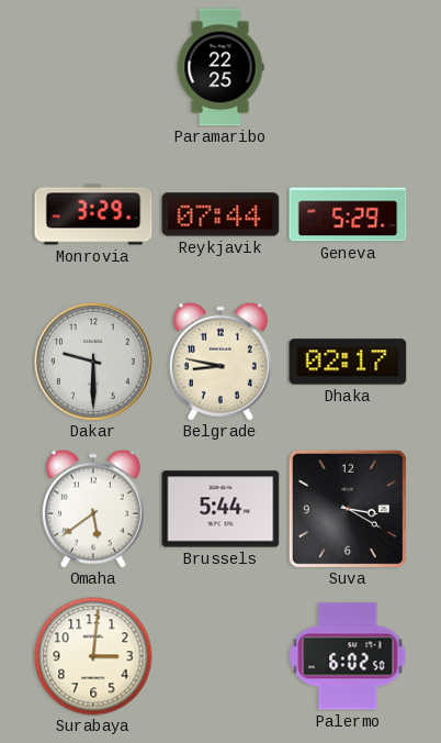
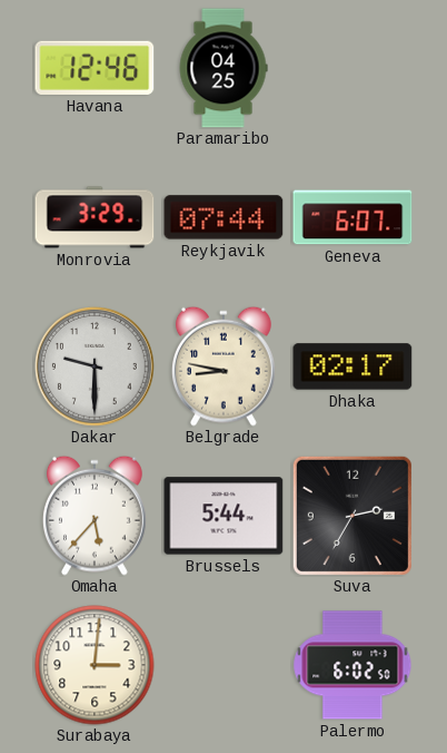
Havana: none -> 12:46
Paramaribo: 22:25 -> 04:25
Geneva: 5:29 -> 6:07
Omaha: 5:39 -> 5:37
Suva: 3:20 -> 2:35
